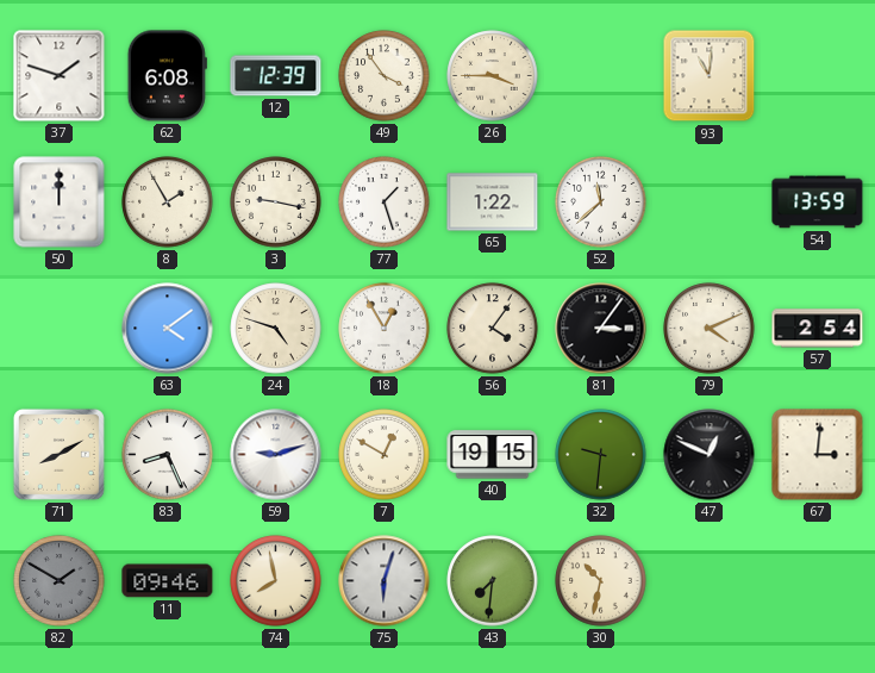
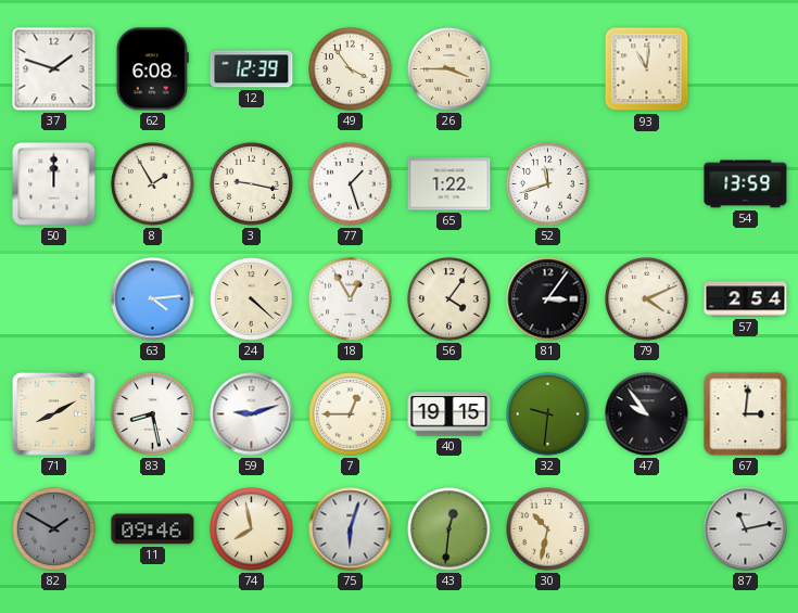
52: 11:38 -> 11:42
63: 4:09 -> 4:14
24: 4:48 -> 4:22
83: 8:26 -> 8:28
7: 12:50 -> 12:45
47: 12:49 -> 9:54
43: 7:31 -> 12:31
87: none -> 11:13
